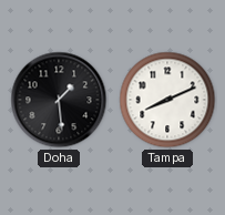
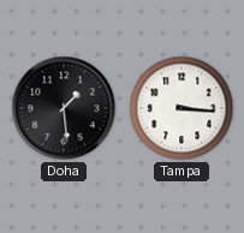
Tampa: 8:11 -> 3:16
